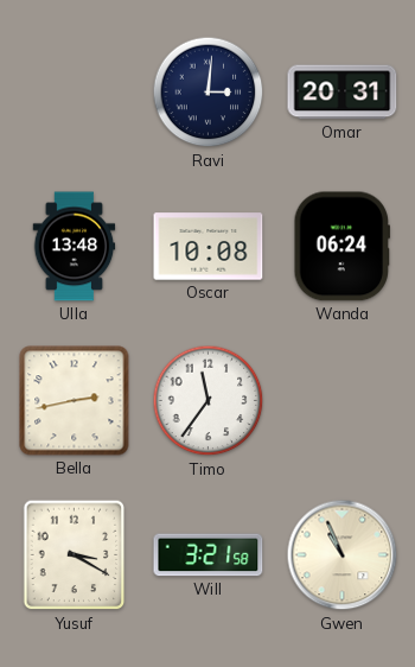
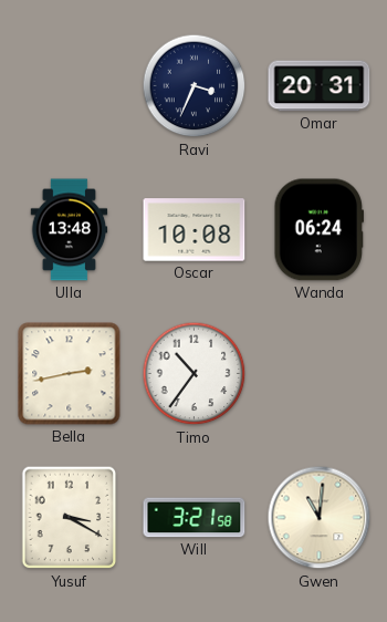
Ravi: 3:01 -> 3:34
Timo: 11:36 -> 10:36
Gwen: 10:56 -> 11:01
